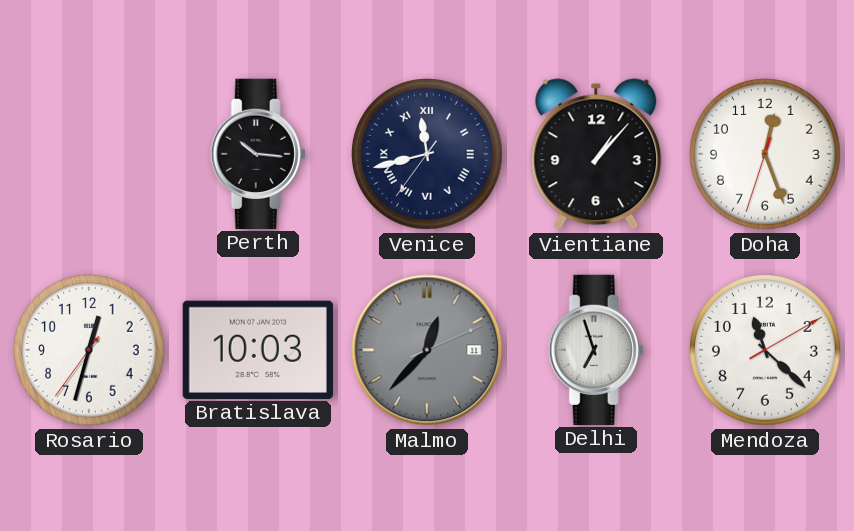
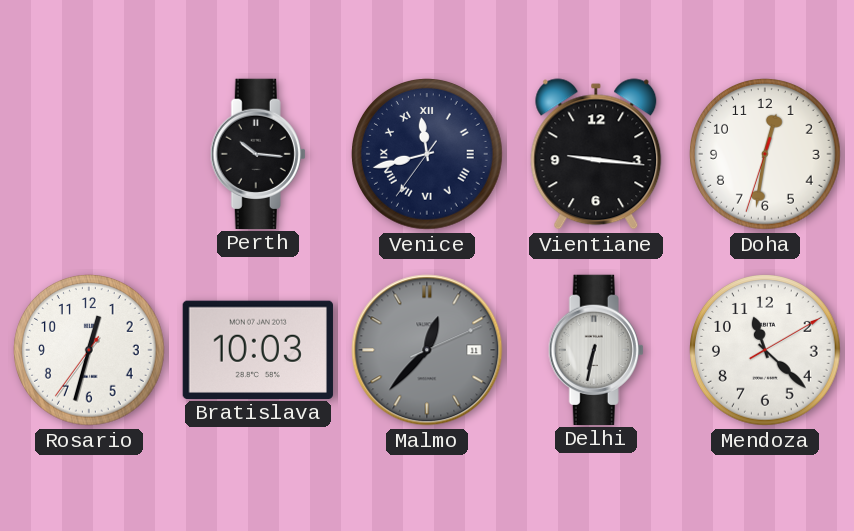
Vientiane: 1:07 -> 9:16
Doha: 12:26 -> 12:31
Delhi: 6:57 -> 6:32
